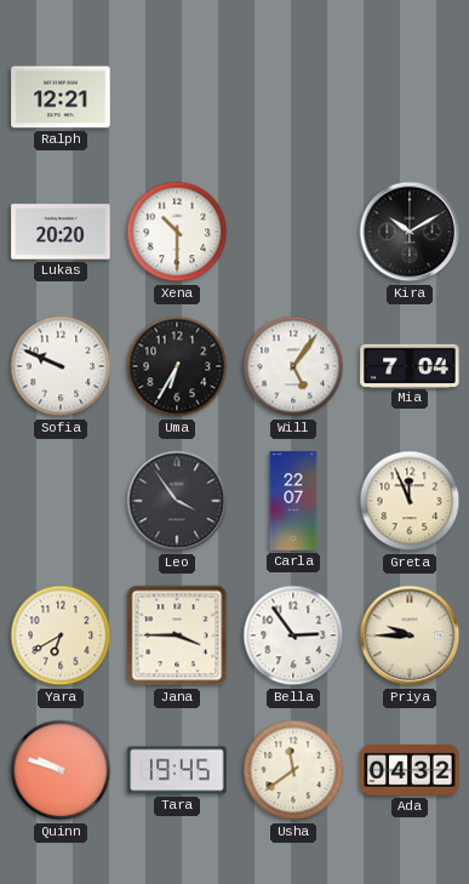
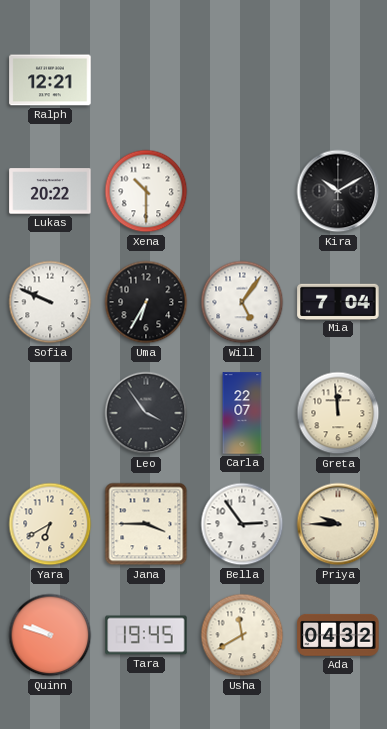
Lukas: 20:20 -> 20:22
Greta: 11:56 -> 11:59
Usha: 11:39 -> 11:40
